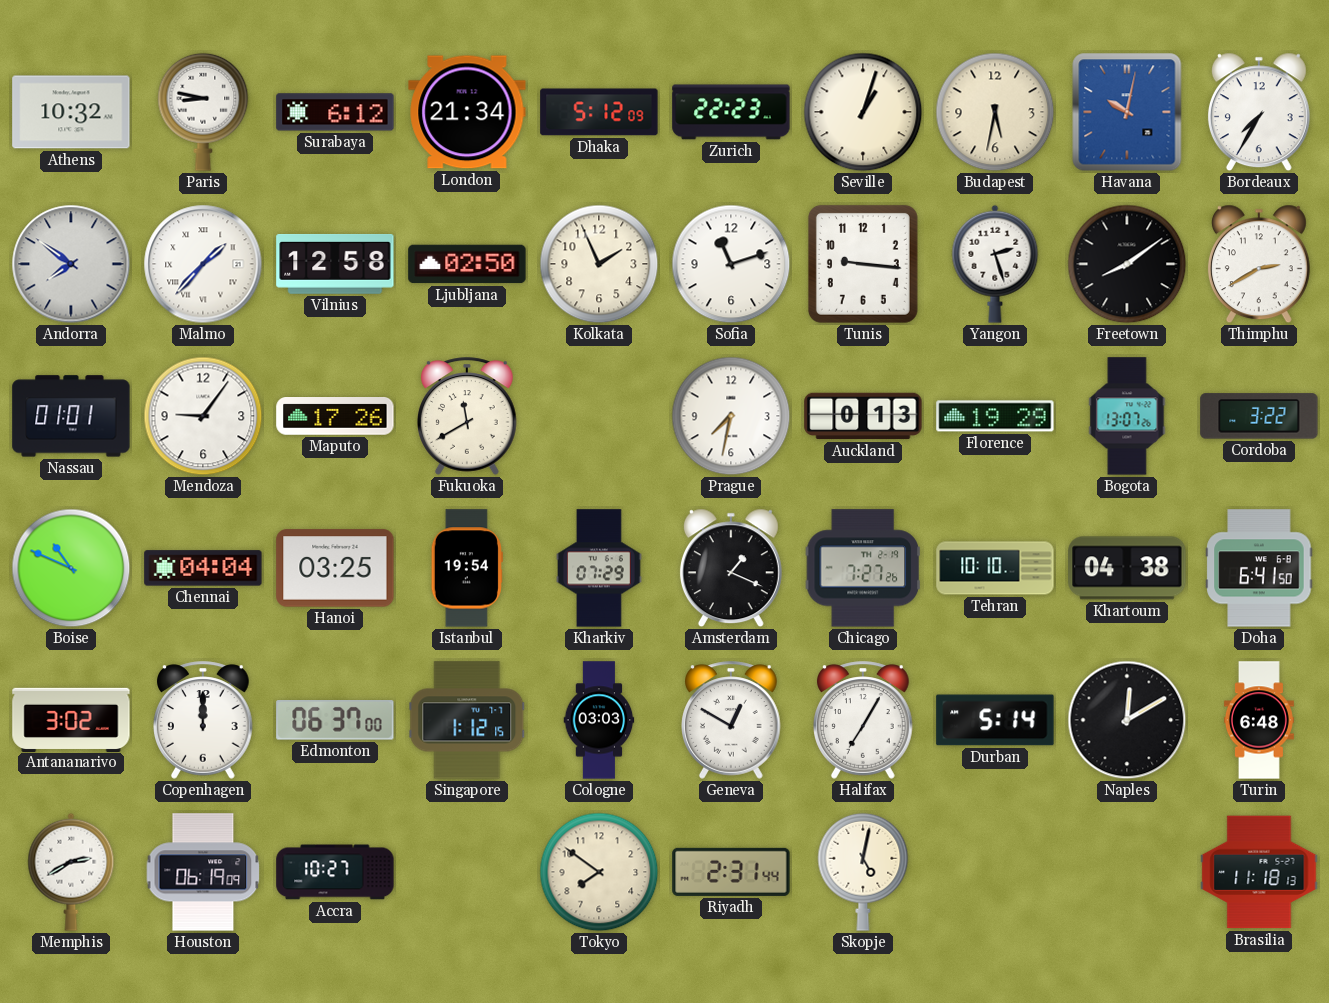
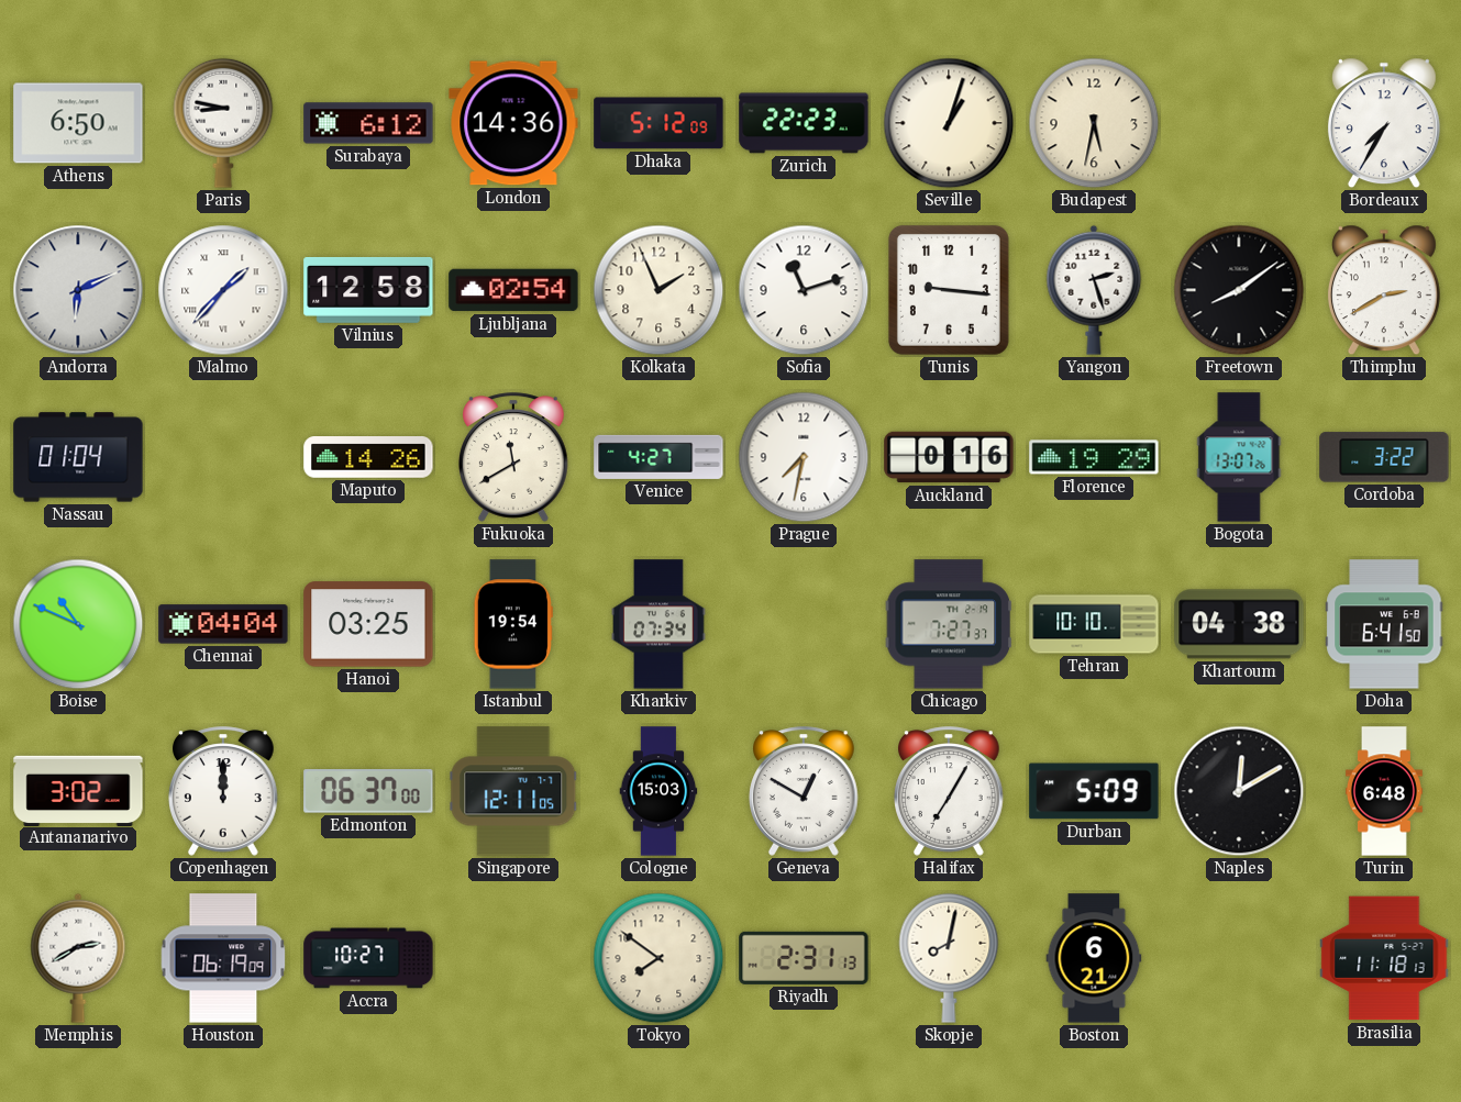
Athens: 10:32 -> 6:50
London: 21:34 -> 14:36
Havana: 10:02 -> none
Andorra: 7:51 -> 6:11
Ljubljana: 02:50 -> 02:54
Nassau: 01:01 -> 01:04
Mendoza: 9:06 -> none
Maputo: 17:26 -> 14:26
Venice: none -> 4:27
Auckland: 0:13 -> 0:16
Kharkiv: 07:29 -> 07:34
Amsterdam: 1:19 -> none
Chicago: 7:27:26 -> 7:27:37
Singapore: 1:12 -> 12:11
Cologne: 03:03 -> 15:03
Durban: 5:14 -> 5:09
Riyadh: 2:31:44 -> 2:31:13
Skopje: 5:02 -> 8:02
Boston: none -> 6:21
